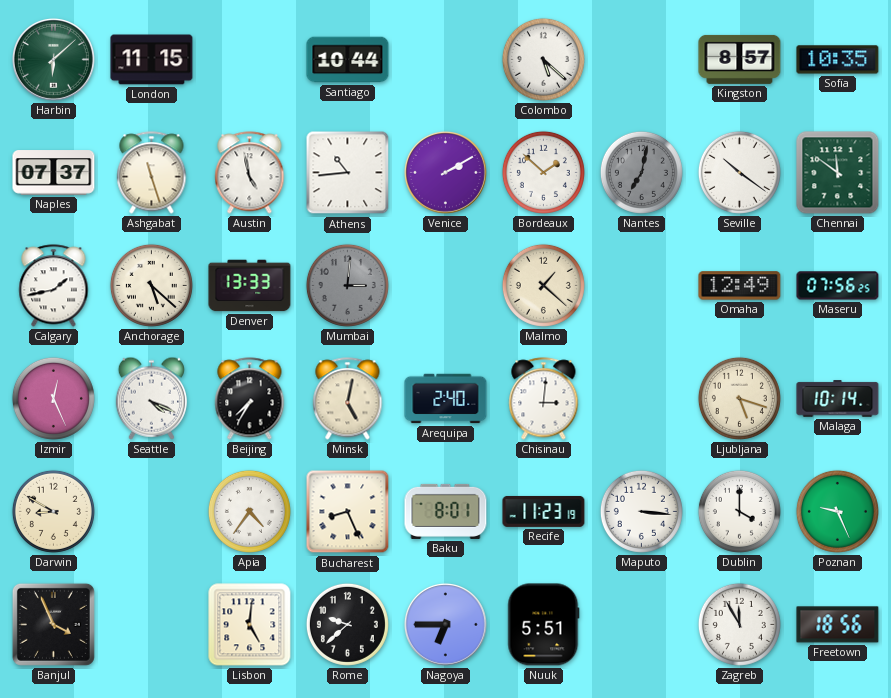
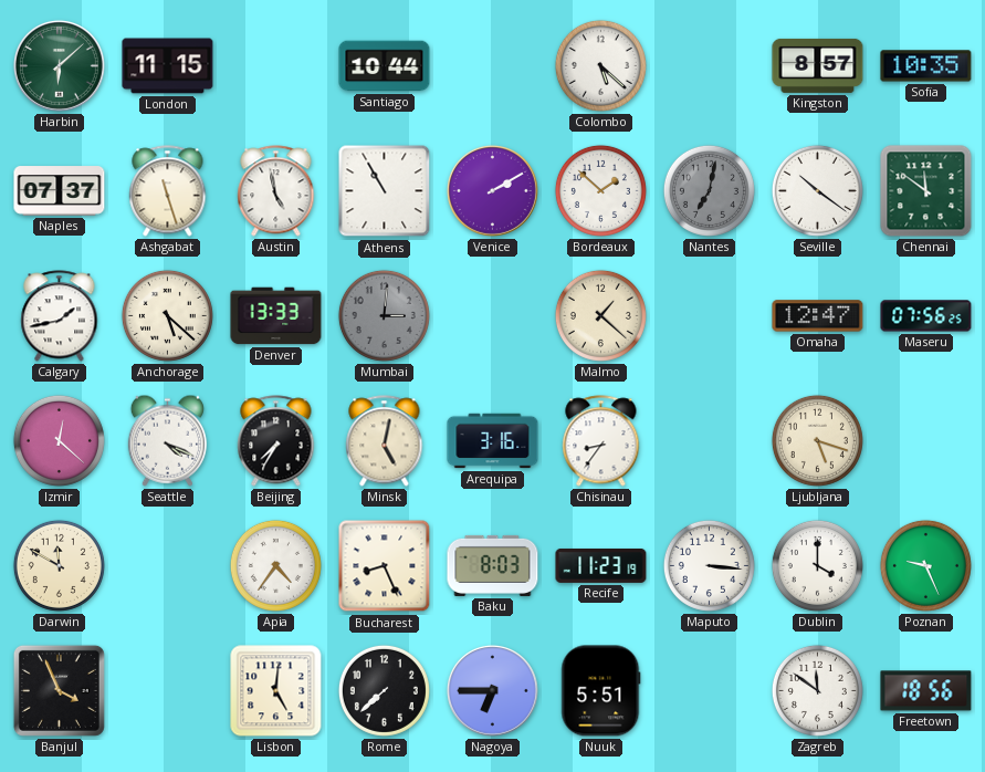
Athens: 10:44 -> 10:55
Omaha: 12:49 -> 12:47
Izmir: 12:26 -> 12:22
Arequipa: 2:40 -> 3:16
Chisinau: 3:01 -> 8:36
Malaga: 10:14 -> none
Darwin: 8:50 -> 11:50
Baku: 8:01 -> 8:03
Rome: 9:38 -> 7:38
Zagreb: 11:55 -> 11:51
